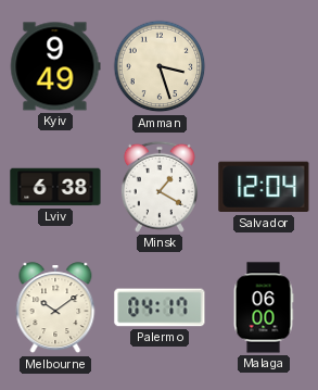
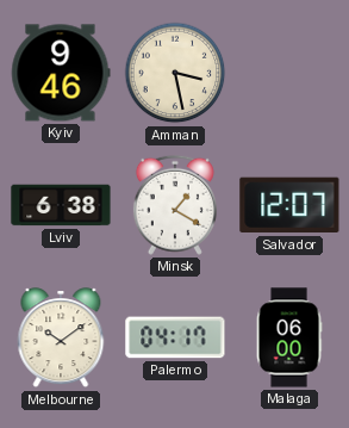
Kyiv: 9:49 -> 9:46
Amman: 3:27 -> 3:28
Salvador: 12:04 -> 12:07
